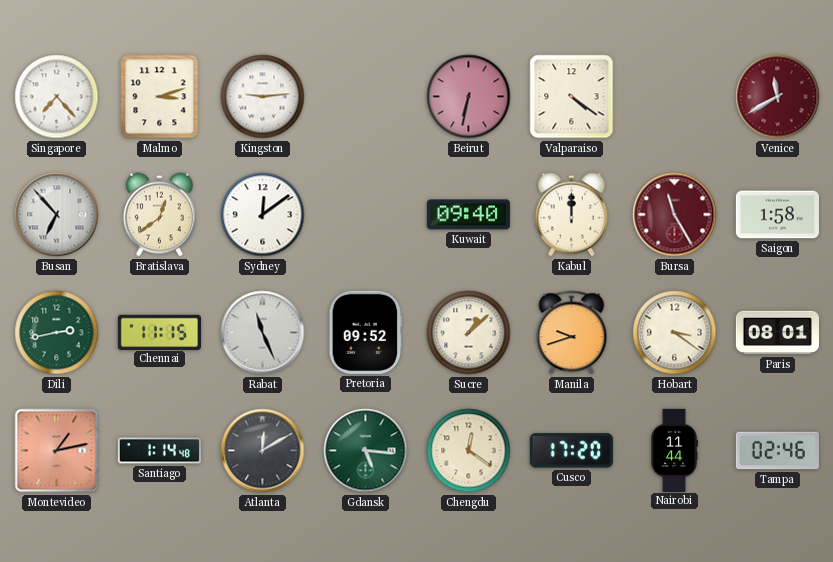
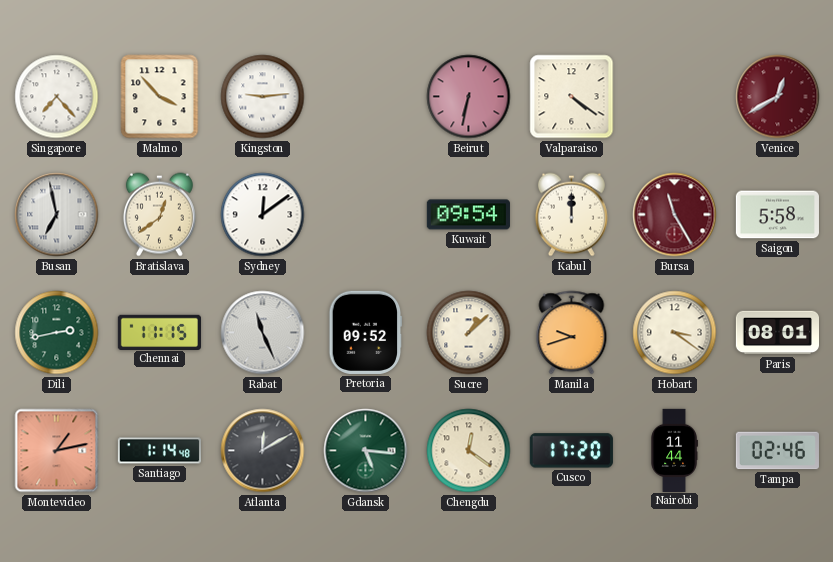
Malmo: 3:12 -> 3:53
Venice: 11:40 -> 12:40
Busan: 6:53 -> 6:58
Kuwait: 09:40 -> 09:54
Saigon: 1:58 -> 5:58
